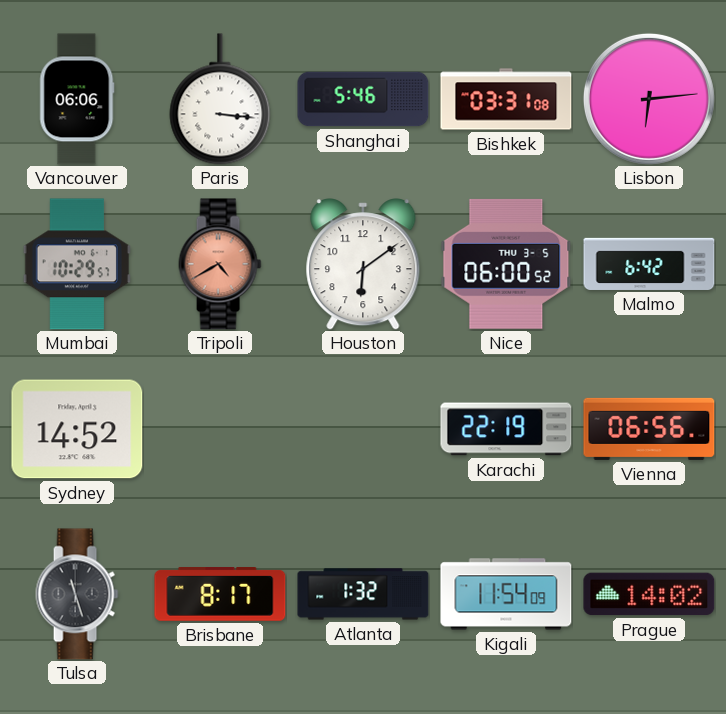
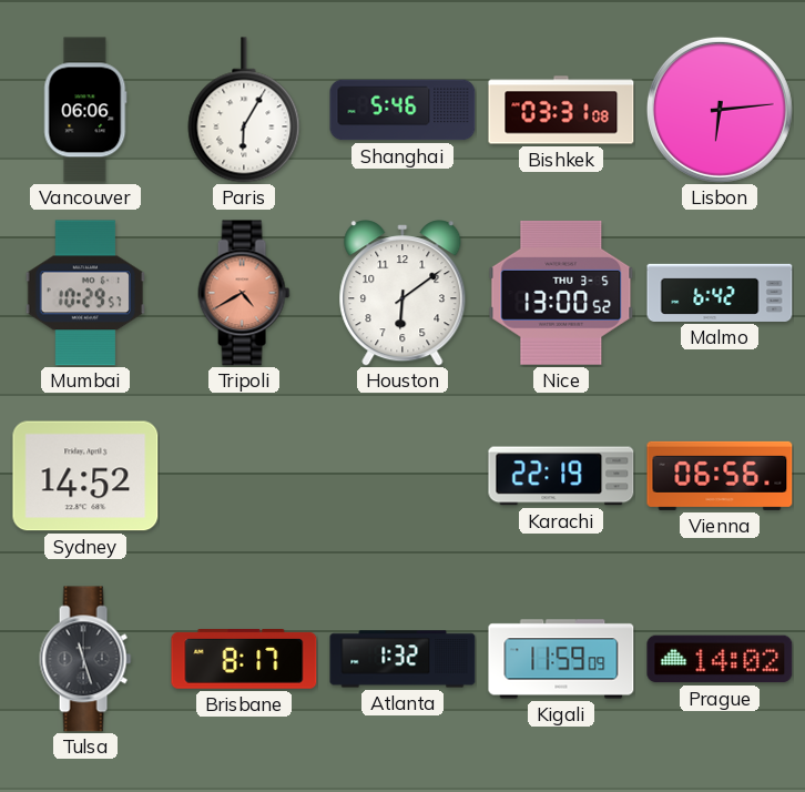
Paris: 3:16 -> 6:05
Nice: 06:00 -> 13:00
Kigali: 11:54 -> 11:59
